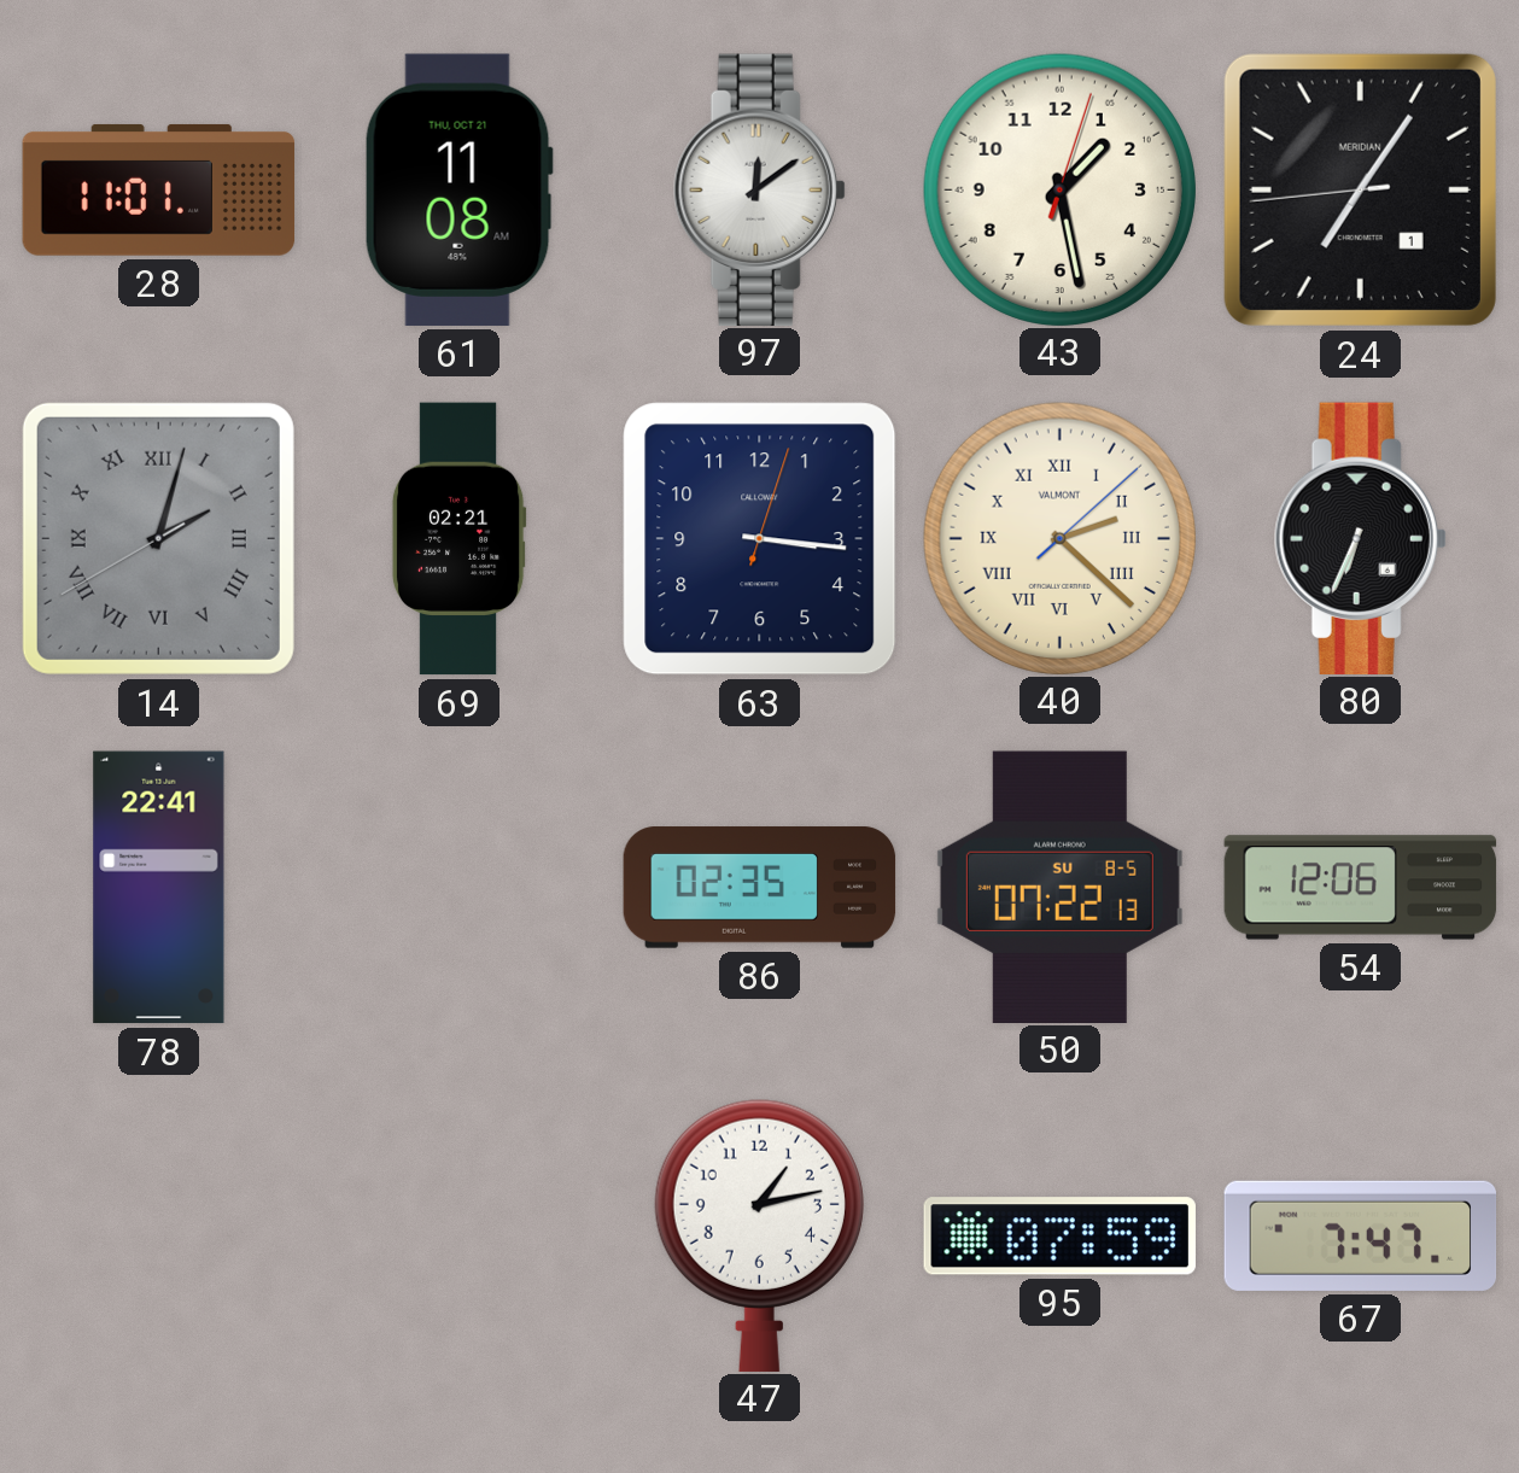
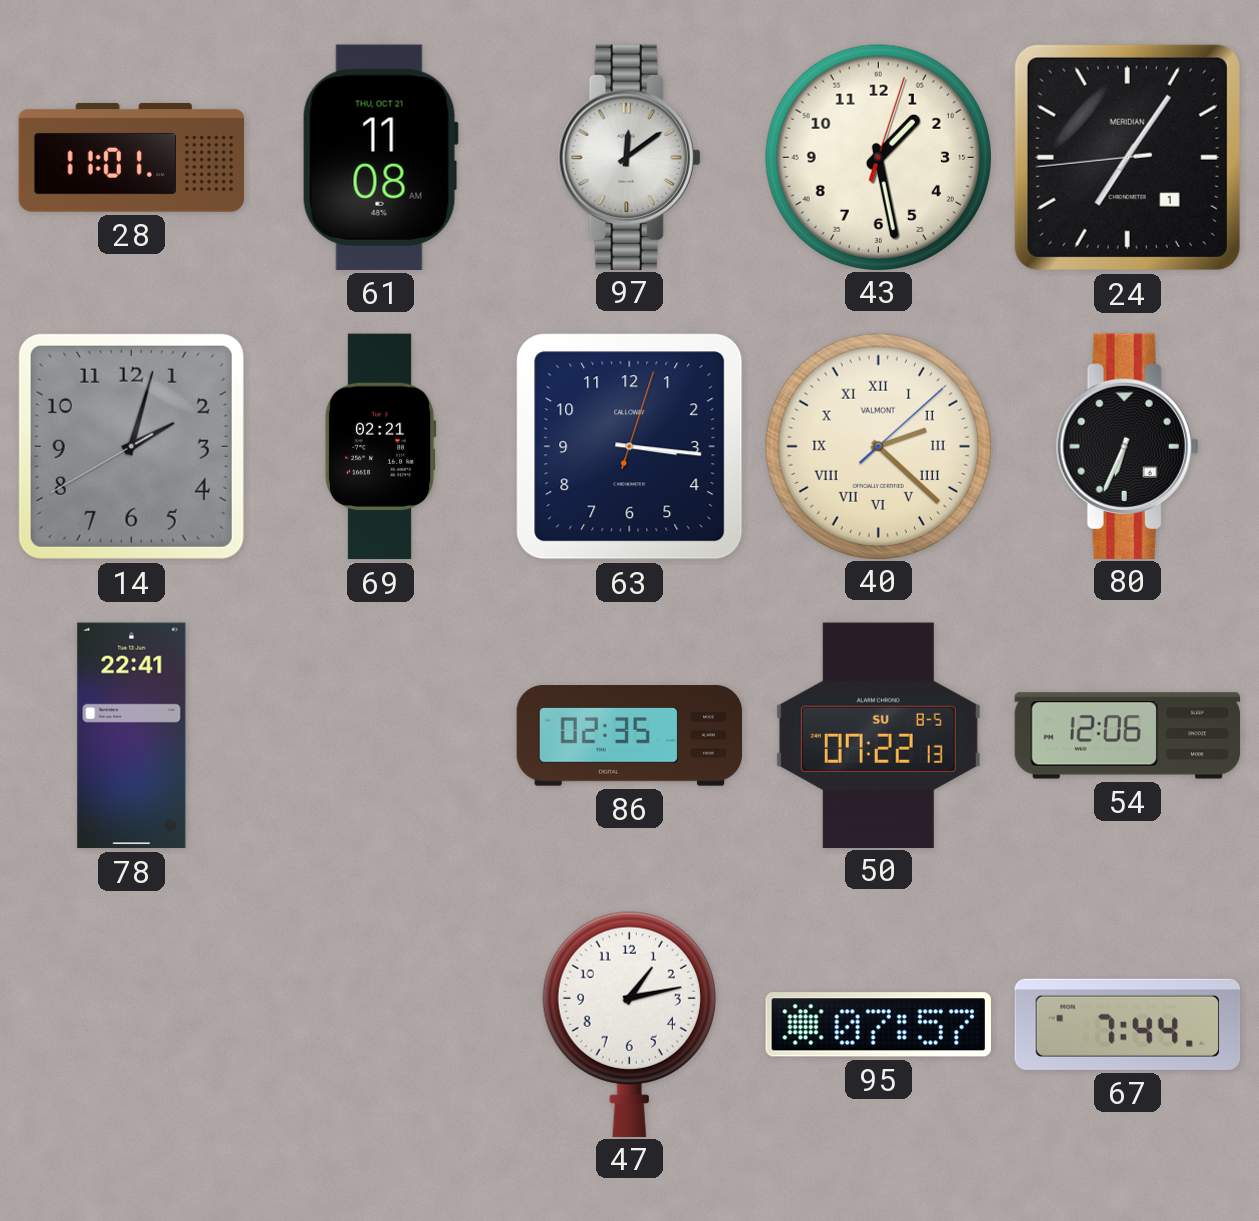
14 numerals: Roman -> Arabic
95: 07:59 -> 07:57
67: 7:47 -> 7:44
